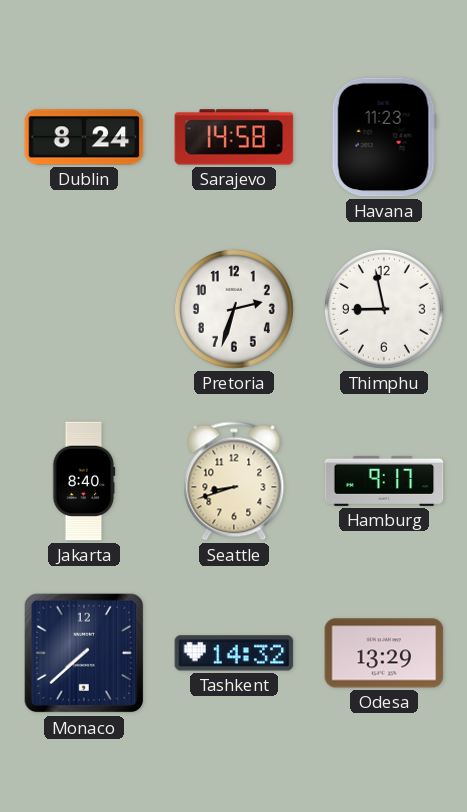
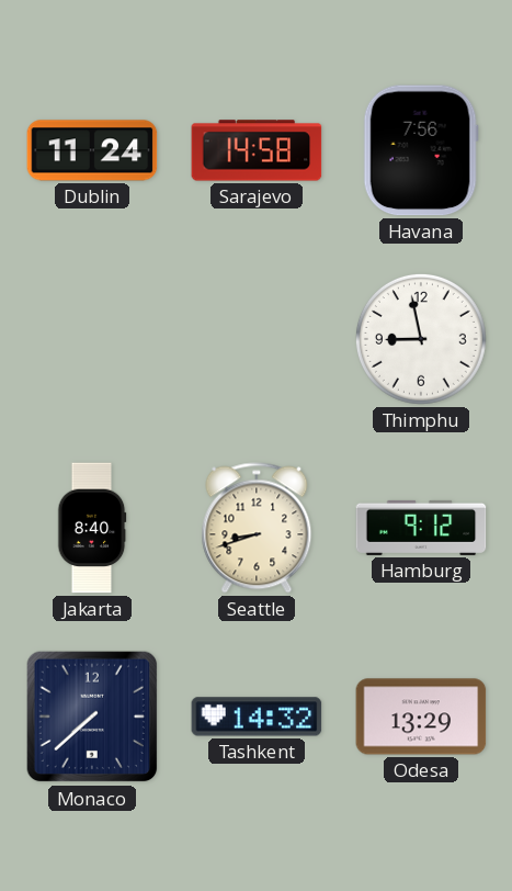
Dublin: 8:24 -> 11:24
Havana: 11:23 -> 7:56
Pretoria: 2:33 -> none
Hamburg: 9:17 -> 9:12
